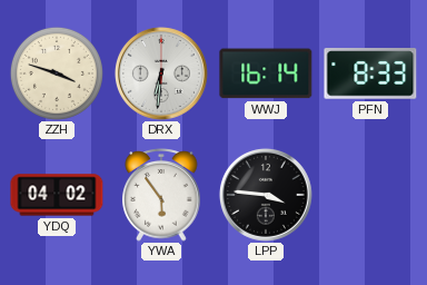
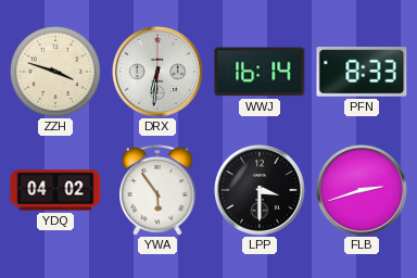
LPP: 3:46 -> 3:30
FLB: none -> 2:42
